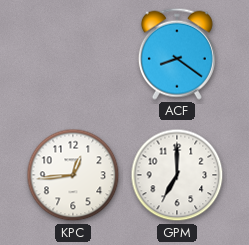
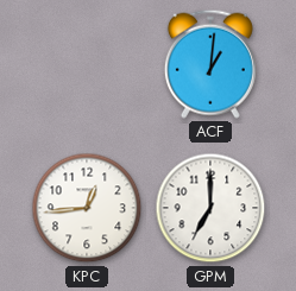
ACF: 8:21 -> 1:01
